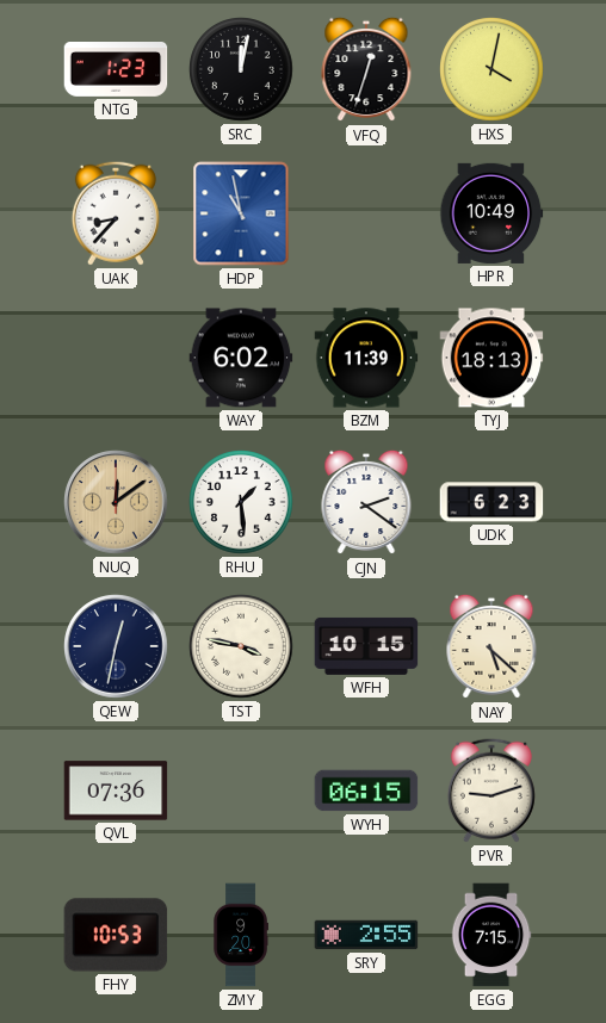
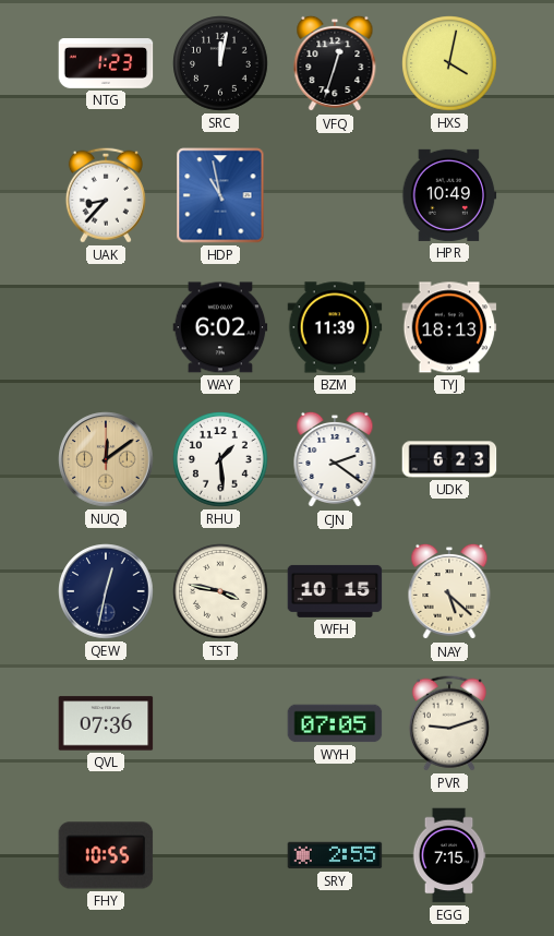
WYH: 06:15 -> 07:05
FHY: 10:53 -> 10:55
ZMY: 9:20 -> none
